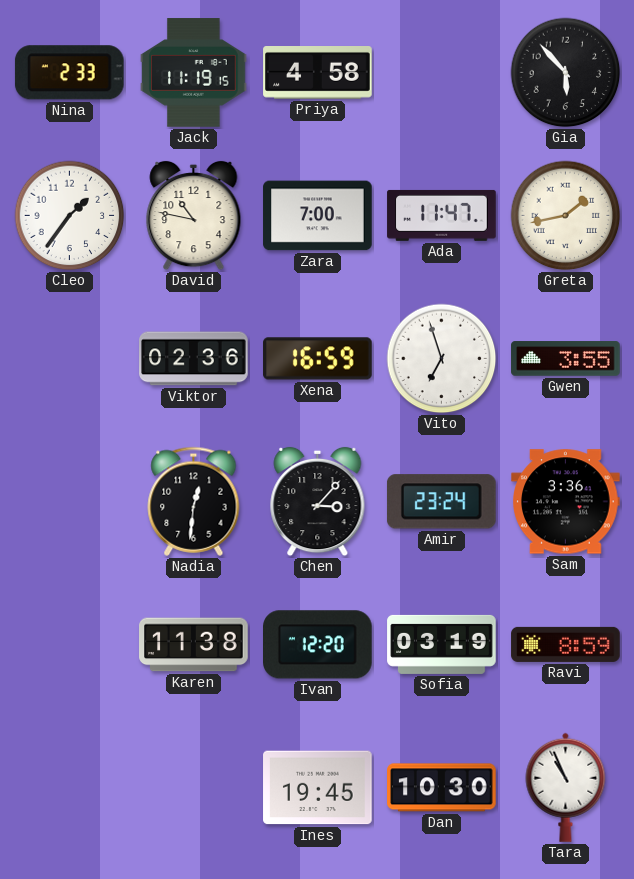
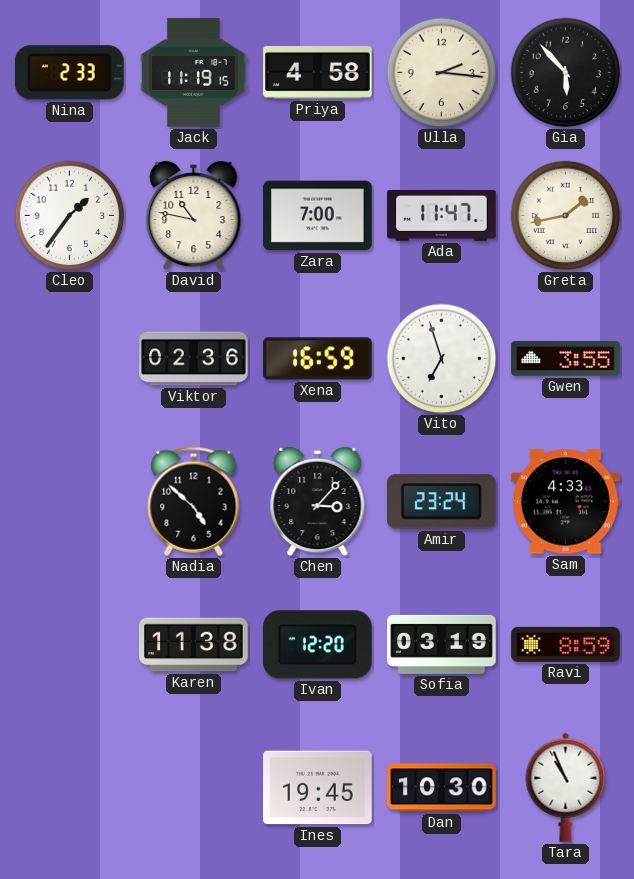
Ulla: none -> 2:16
Nadia: 12:31 -> 4:52
Sam: 3:36 -> 4:33
